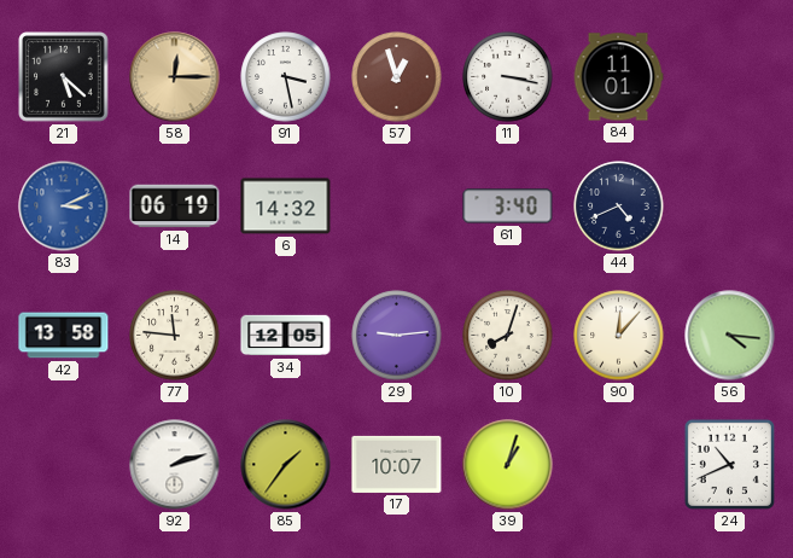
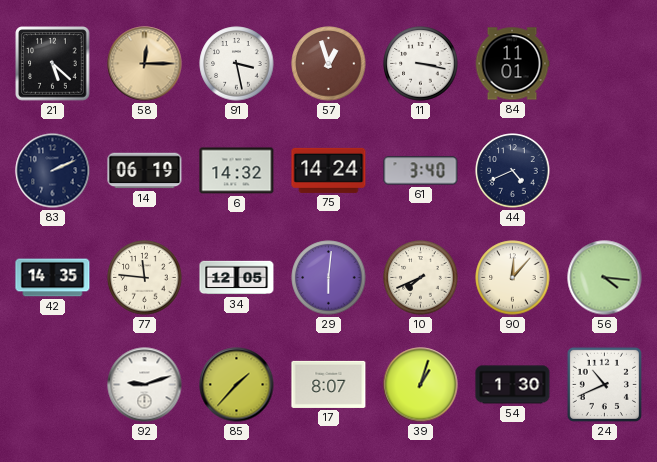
83: 3:11 -> 2:11
83 dial: blue -> navy
75: none -> 14:24
42: 13:58 -> 14:35
29: 9:14 -> 6:01
10: 8:03 -> 7:41
92: 2:12 -> 9:12
85: 1:36 -> 1:37
17: 10:07 -> 8:07
54: none -> 1:30
